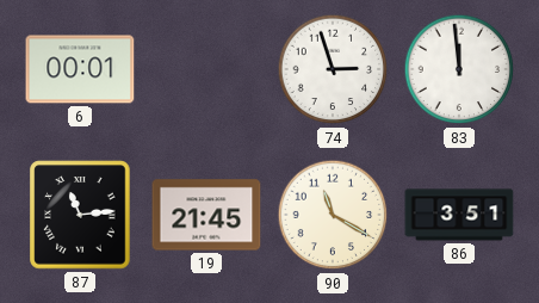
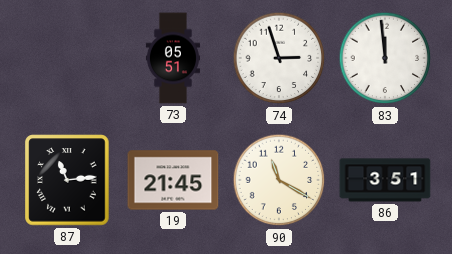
6: 00:01 -> none
73: none -> 05:51
